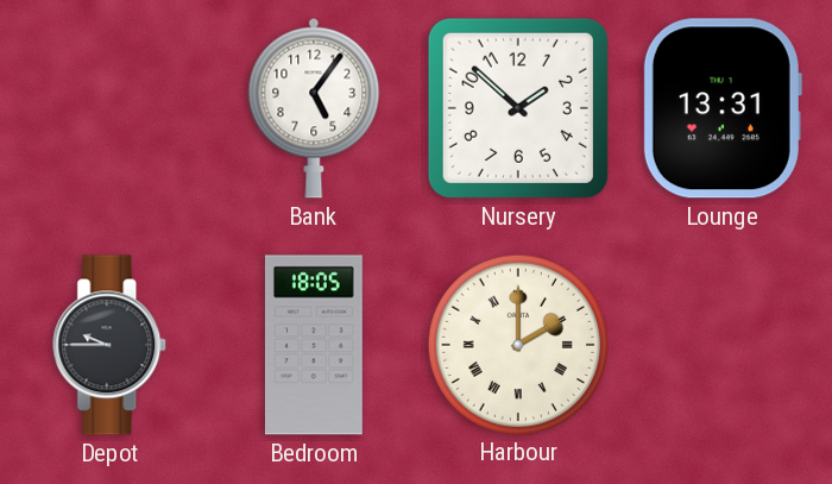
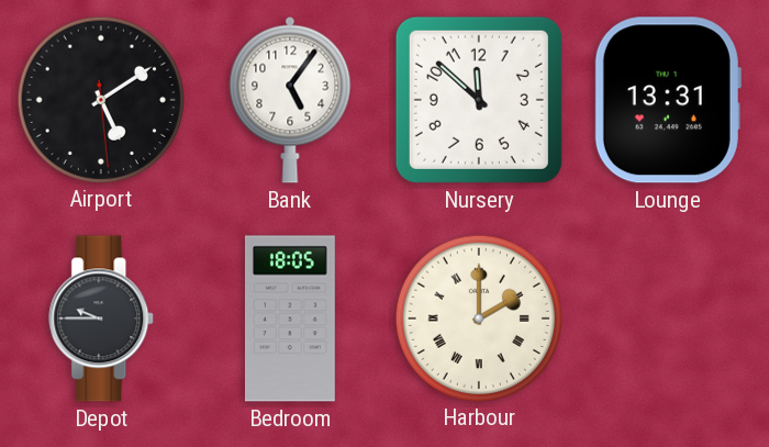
Airport: none -> 5:09
Nursery: 1:52 -> 11:52
